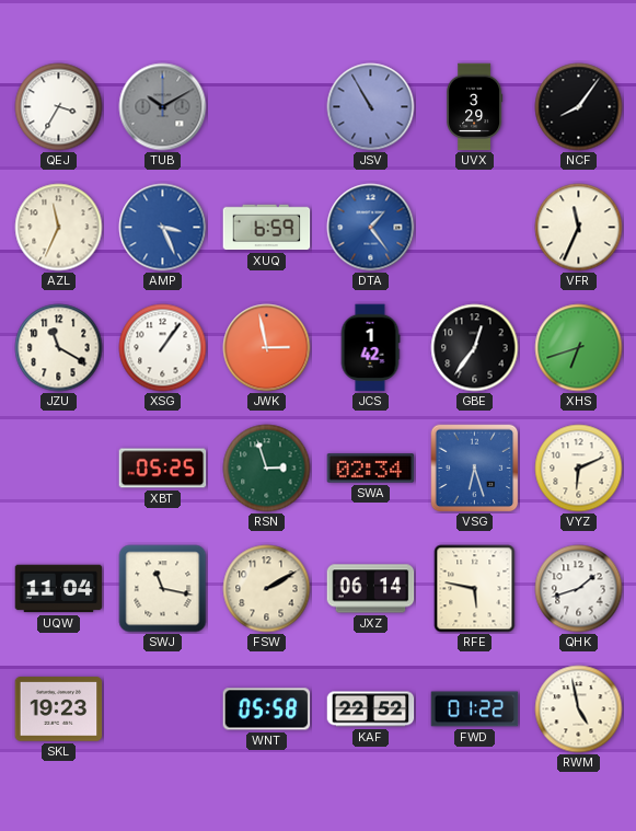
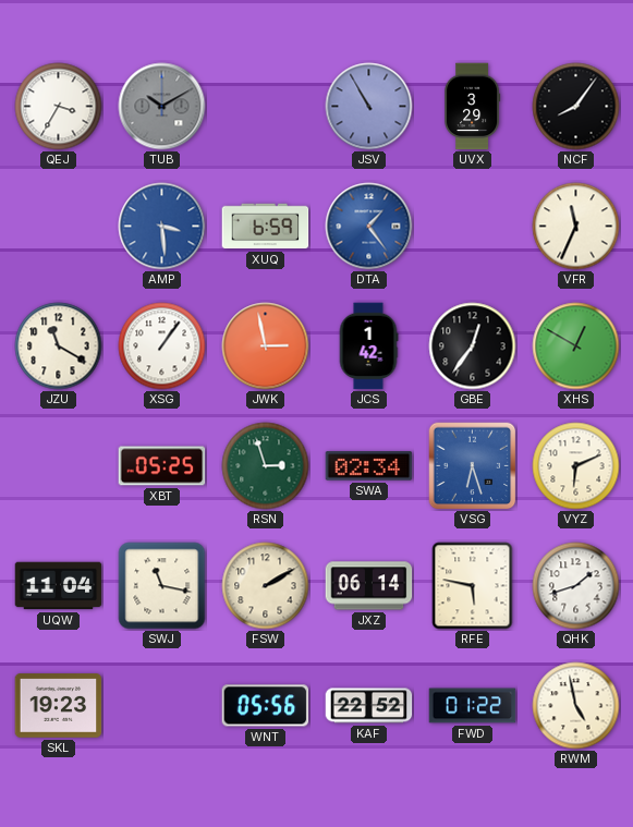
AZL: 11:34 -> none
AMP: 3:26 -> 3:29
XHS: 6:42 -> 12:50
WNT: 05:58 -> 05:56
